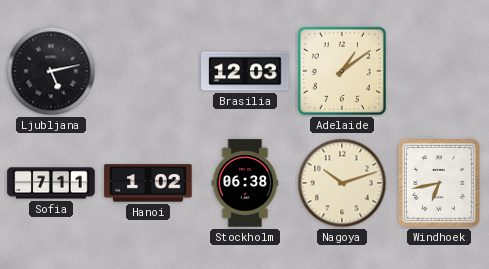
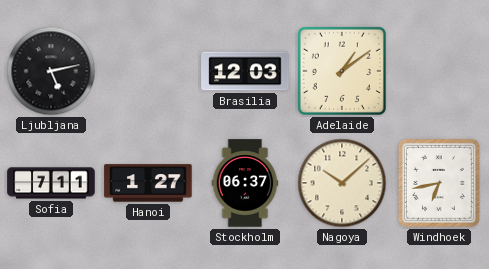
Hanoi: 1:02 -> 1:27
Stockholm: 06:38 -> 06:37
Nagoya: 10:12 -> 10:08
